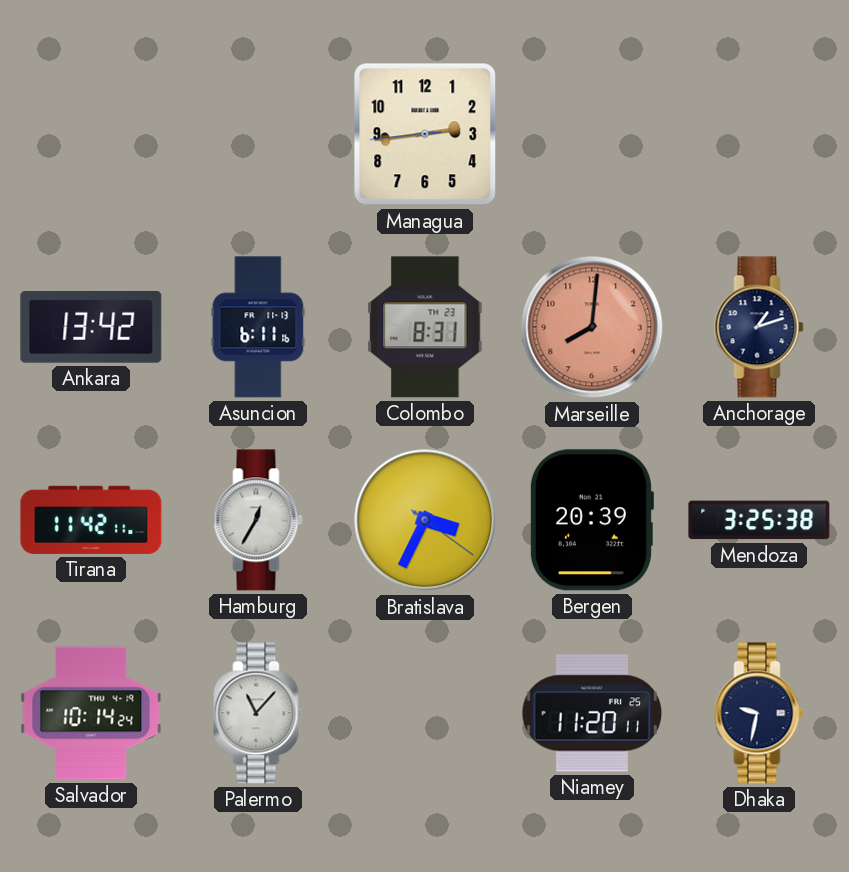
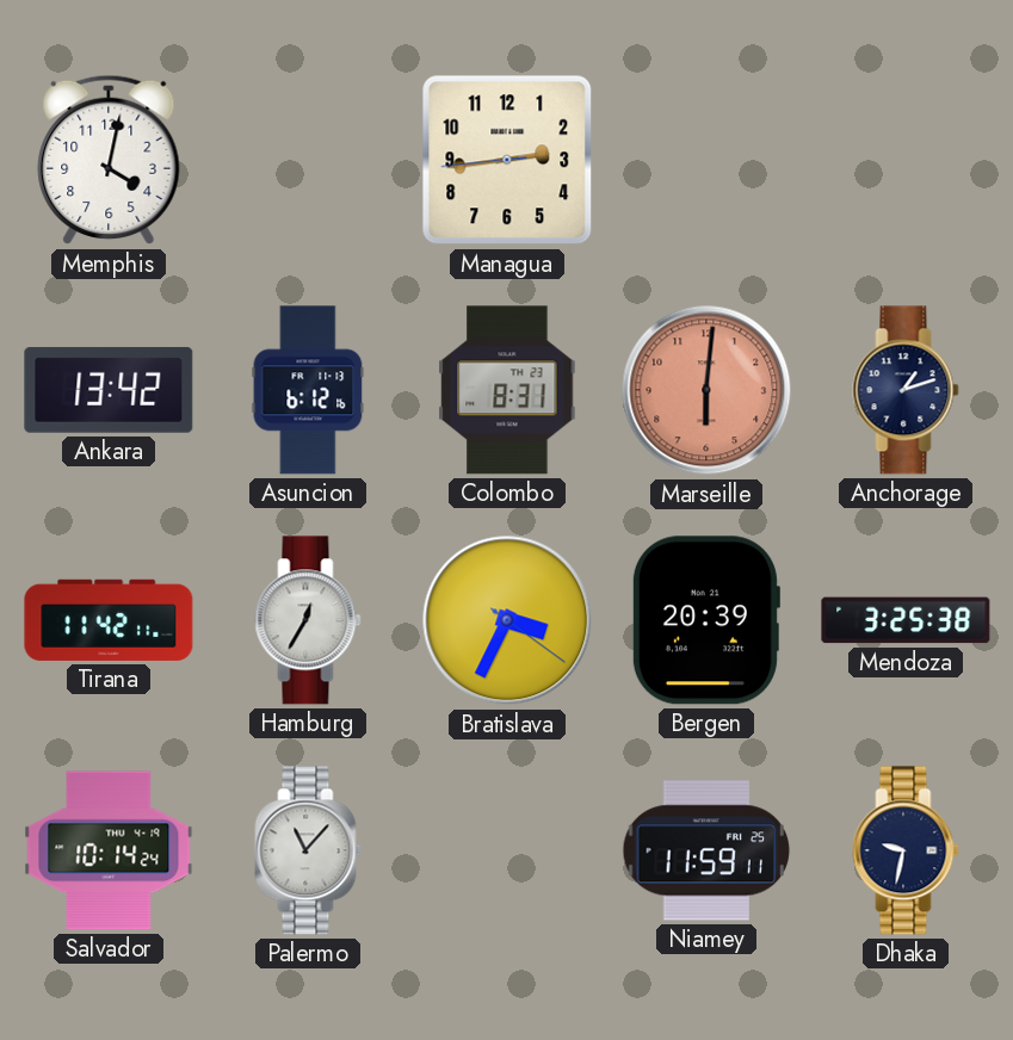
Memphis: none -> 4:02
Asuncion: 6:11 -> 6:12
Marseille: 8:01 -> 6:01
Niamey: 11:20 -> 11:59
